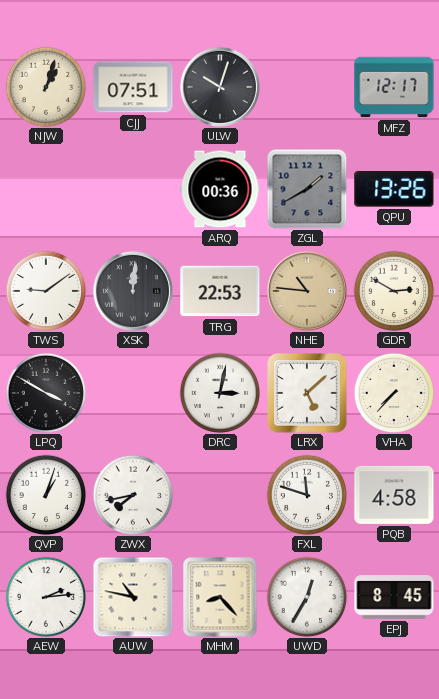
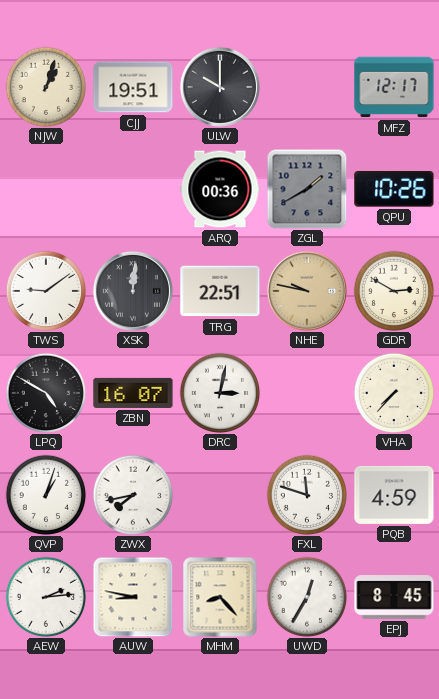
CJJ: 07:51 -> 19:51
ULW: 10:03 -> 10:00
QPU: 13:26 -> 10:26
TRG: 22:53 -> 22:51
NHE: 10:46 -> 9:47
LPQ: 3:50 -> 4:50
ZBN: none -> 16:07
LRX: 5:08 -> none
PQB: 4:58 -> 4:59
AUW: 10:47 -> 8:47
